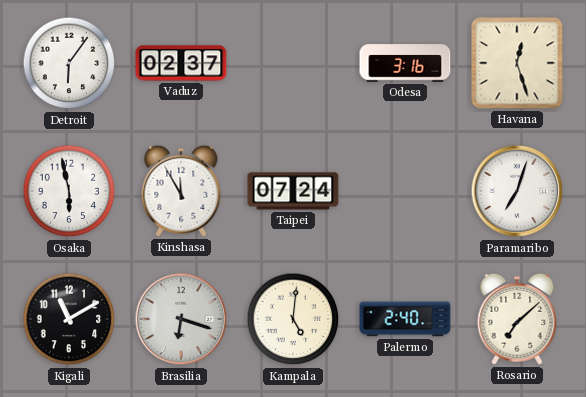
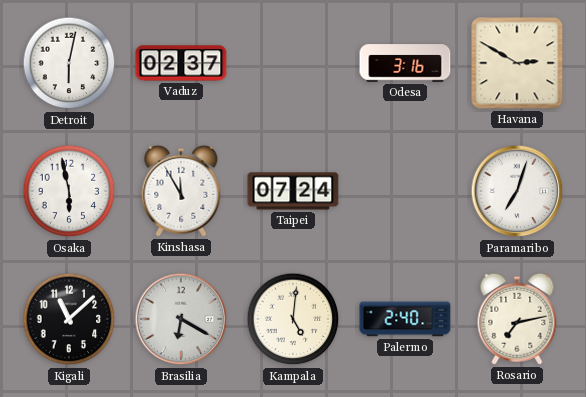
Detroit: 6:06 -> 6:02
Havana: 12:27 -> 2:50
Kigali: 11:10 -> 11:08
Brasilia: 6:18 -> 6:20
Rosario: 7:08 -> 7:13
